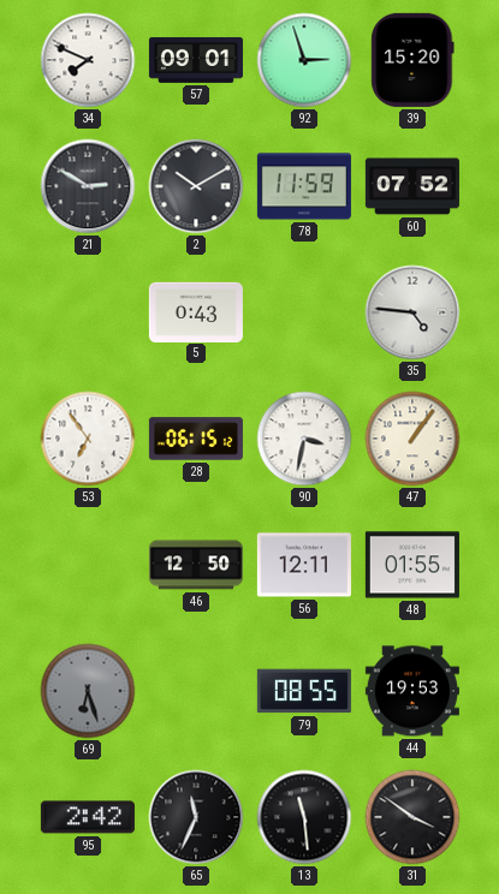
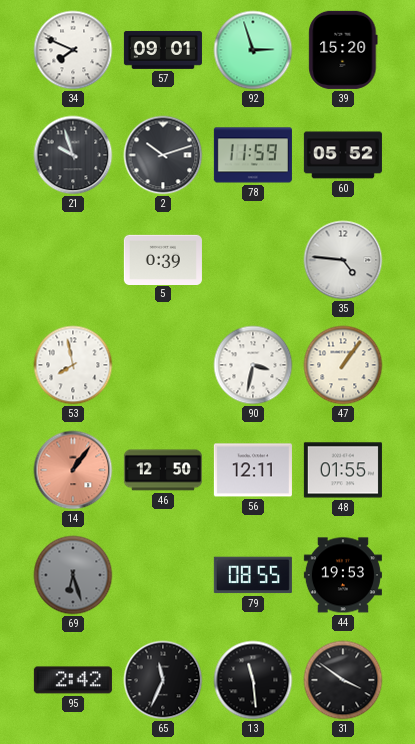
21: 2:50 -> 9:57
2: 10:10 -> 10:12
60: 07:52 -> 05:52
5: 0:43 -> 0:39
53: 6:54 -> 7:58
28: 06:15 -> none
14: none -> 1:06
